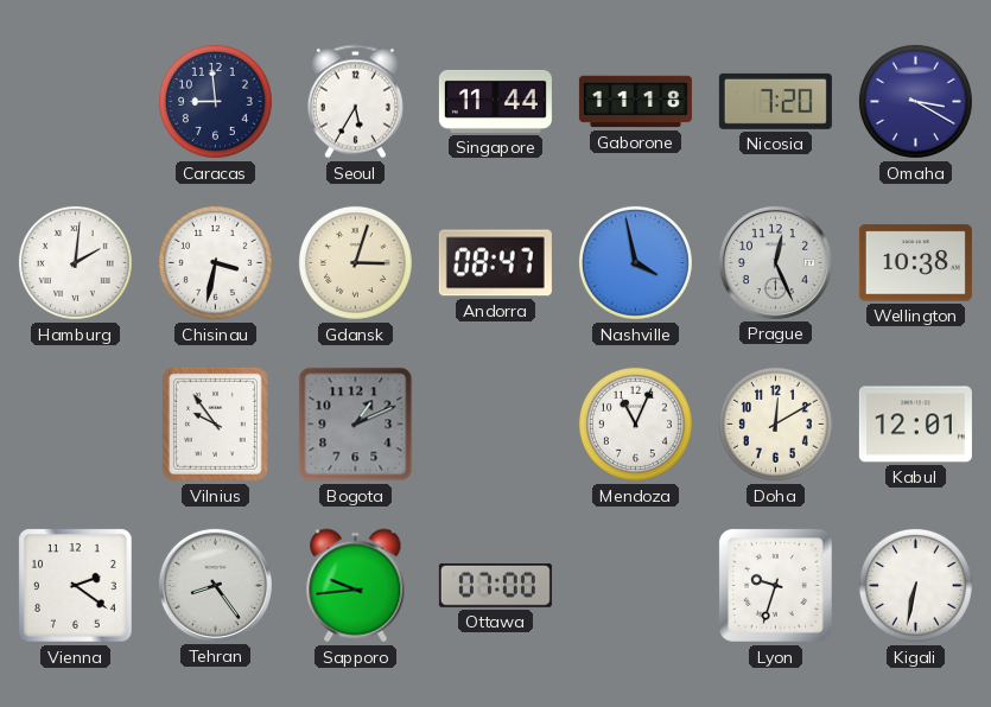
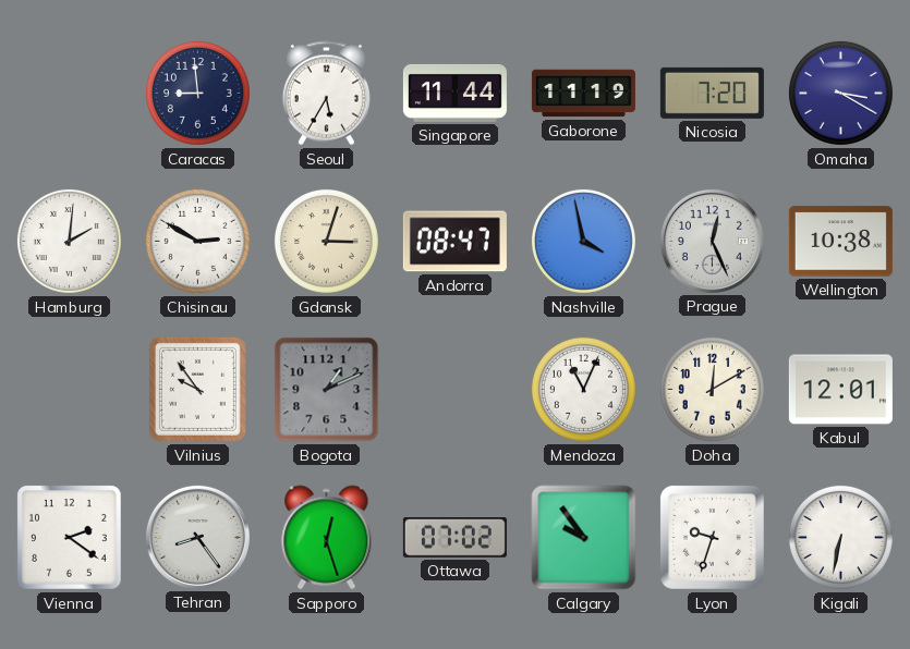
Gaborone: 11:18 -> 11:19
Chisinau: 3:32 -> 2:50
Sapporo: 9:44 -> 12:27
Ottawa: 07:00 -> 07:02
Calgary: none -> 9:54
